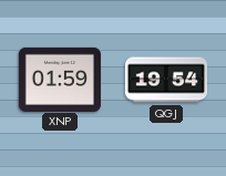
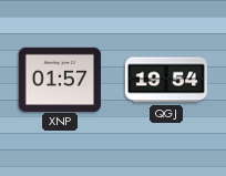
XNP: 01:59 -> 01:57
